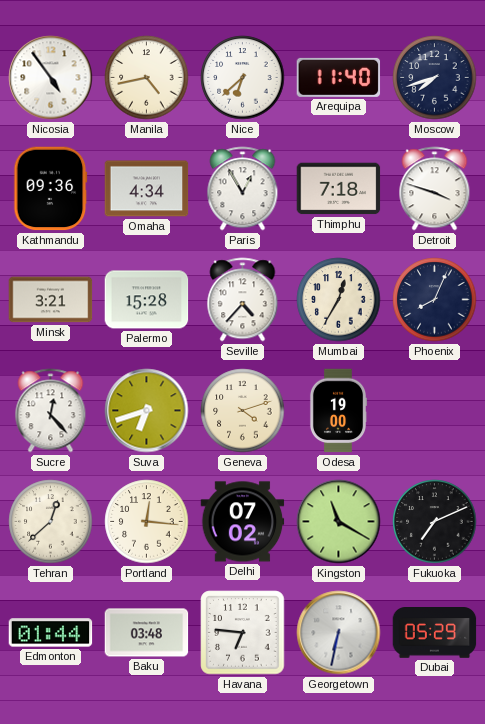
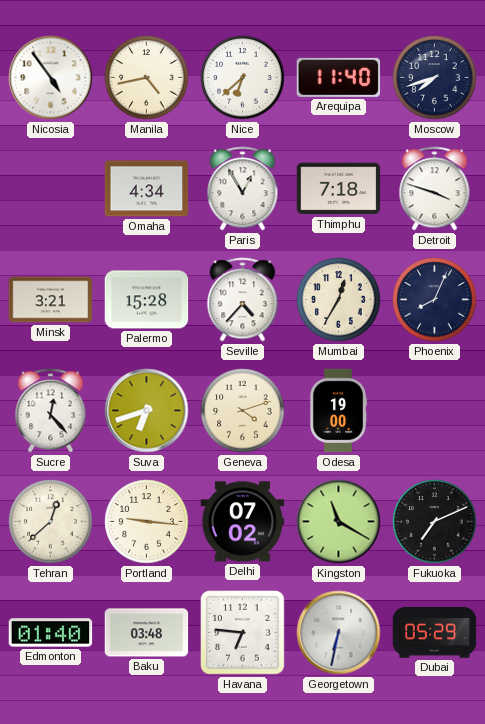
Kathmandu: 09:36 -> none
Portland: 12:16 -> 9:16
Edmonton: 01:44 -> 01:40
